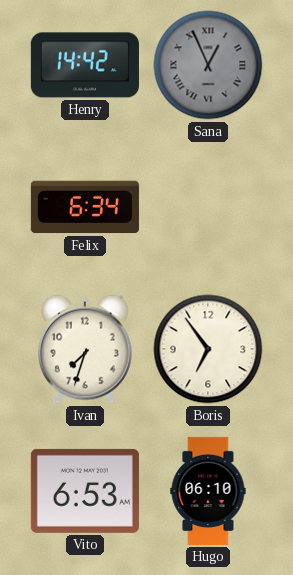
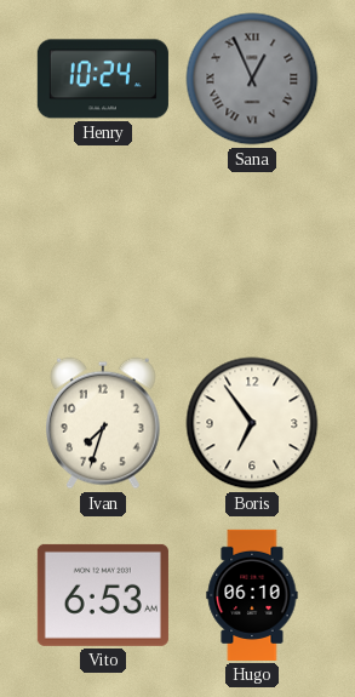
Henry: 14:42 -> 10:24
Felix: 6:34 -> none
